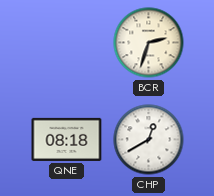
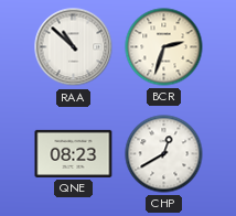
RAA: none -> 10:52
QNE: 08:18 -> 08:23
